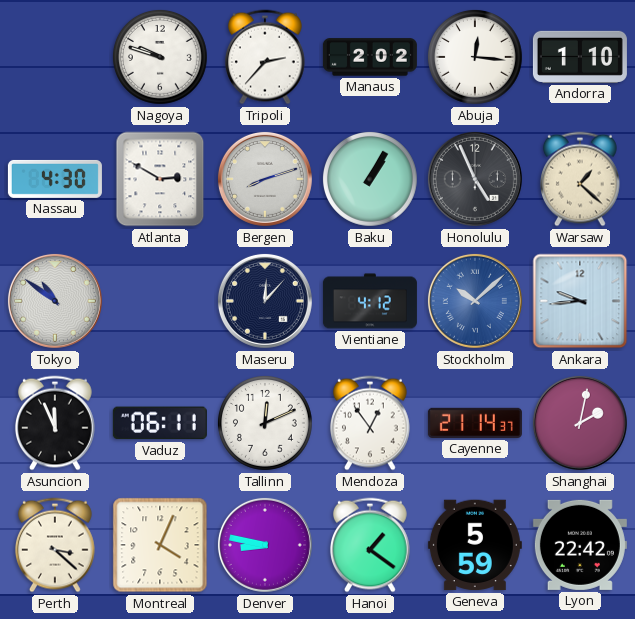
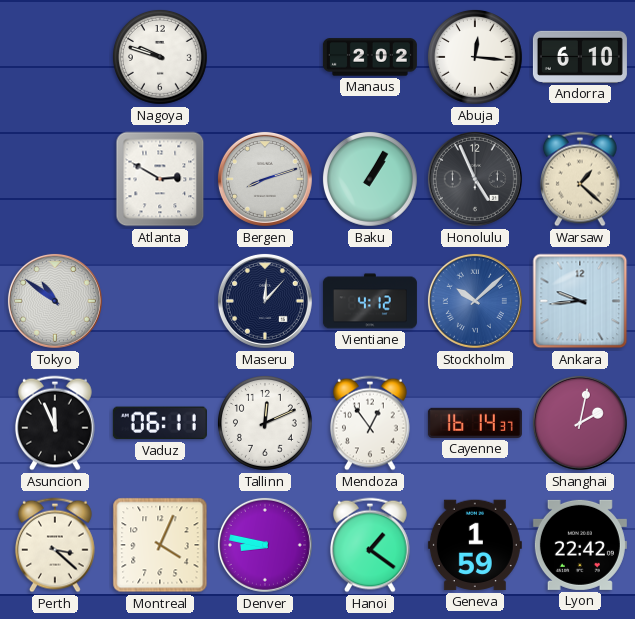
Tripoli: 2:37 -> none
Andorra: 1:10 -> 6:10
Nassau: 4:30 -> none
Cayenne: 21:14 -> 16:14
Geneva: 5:59 -> 1:59
